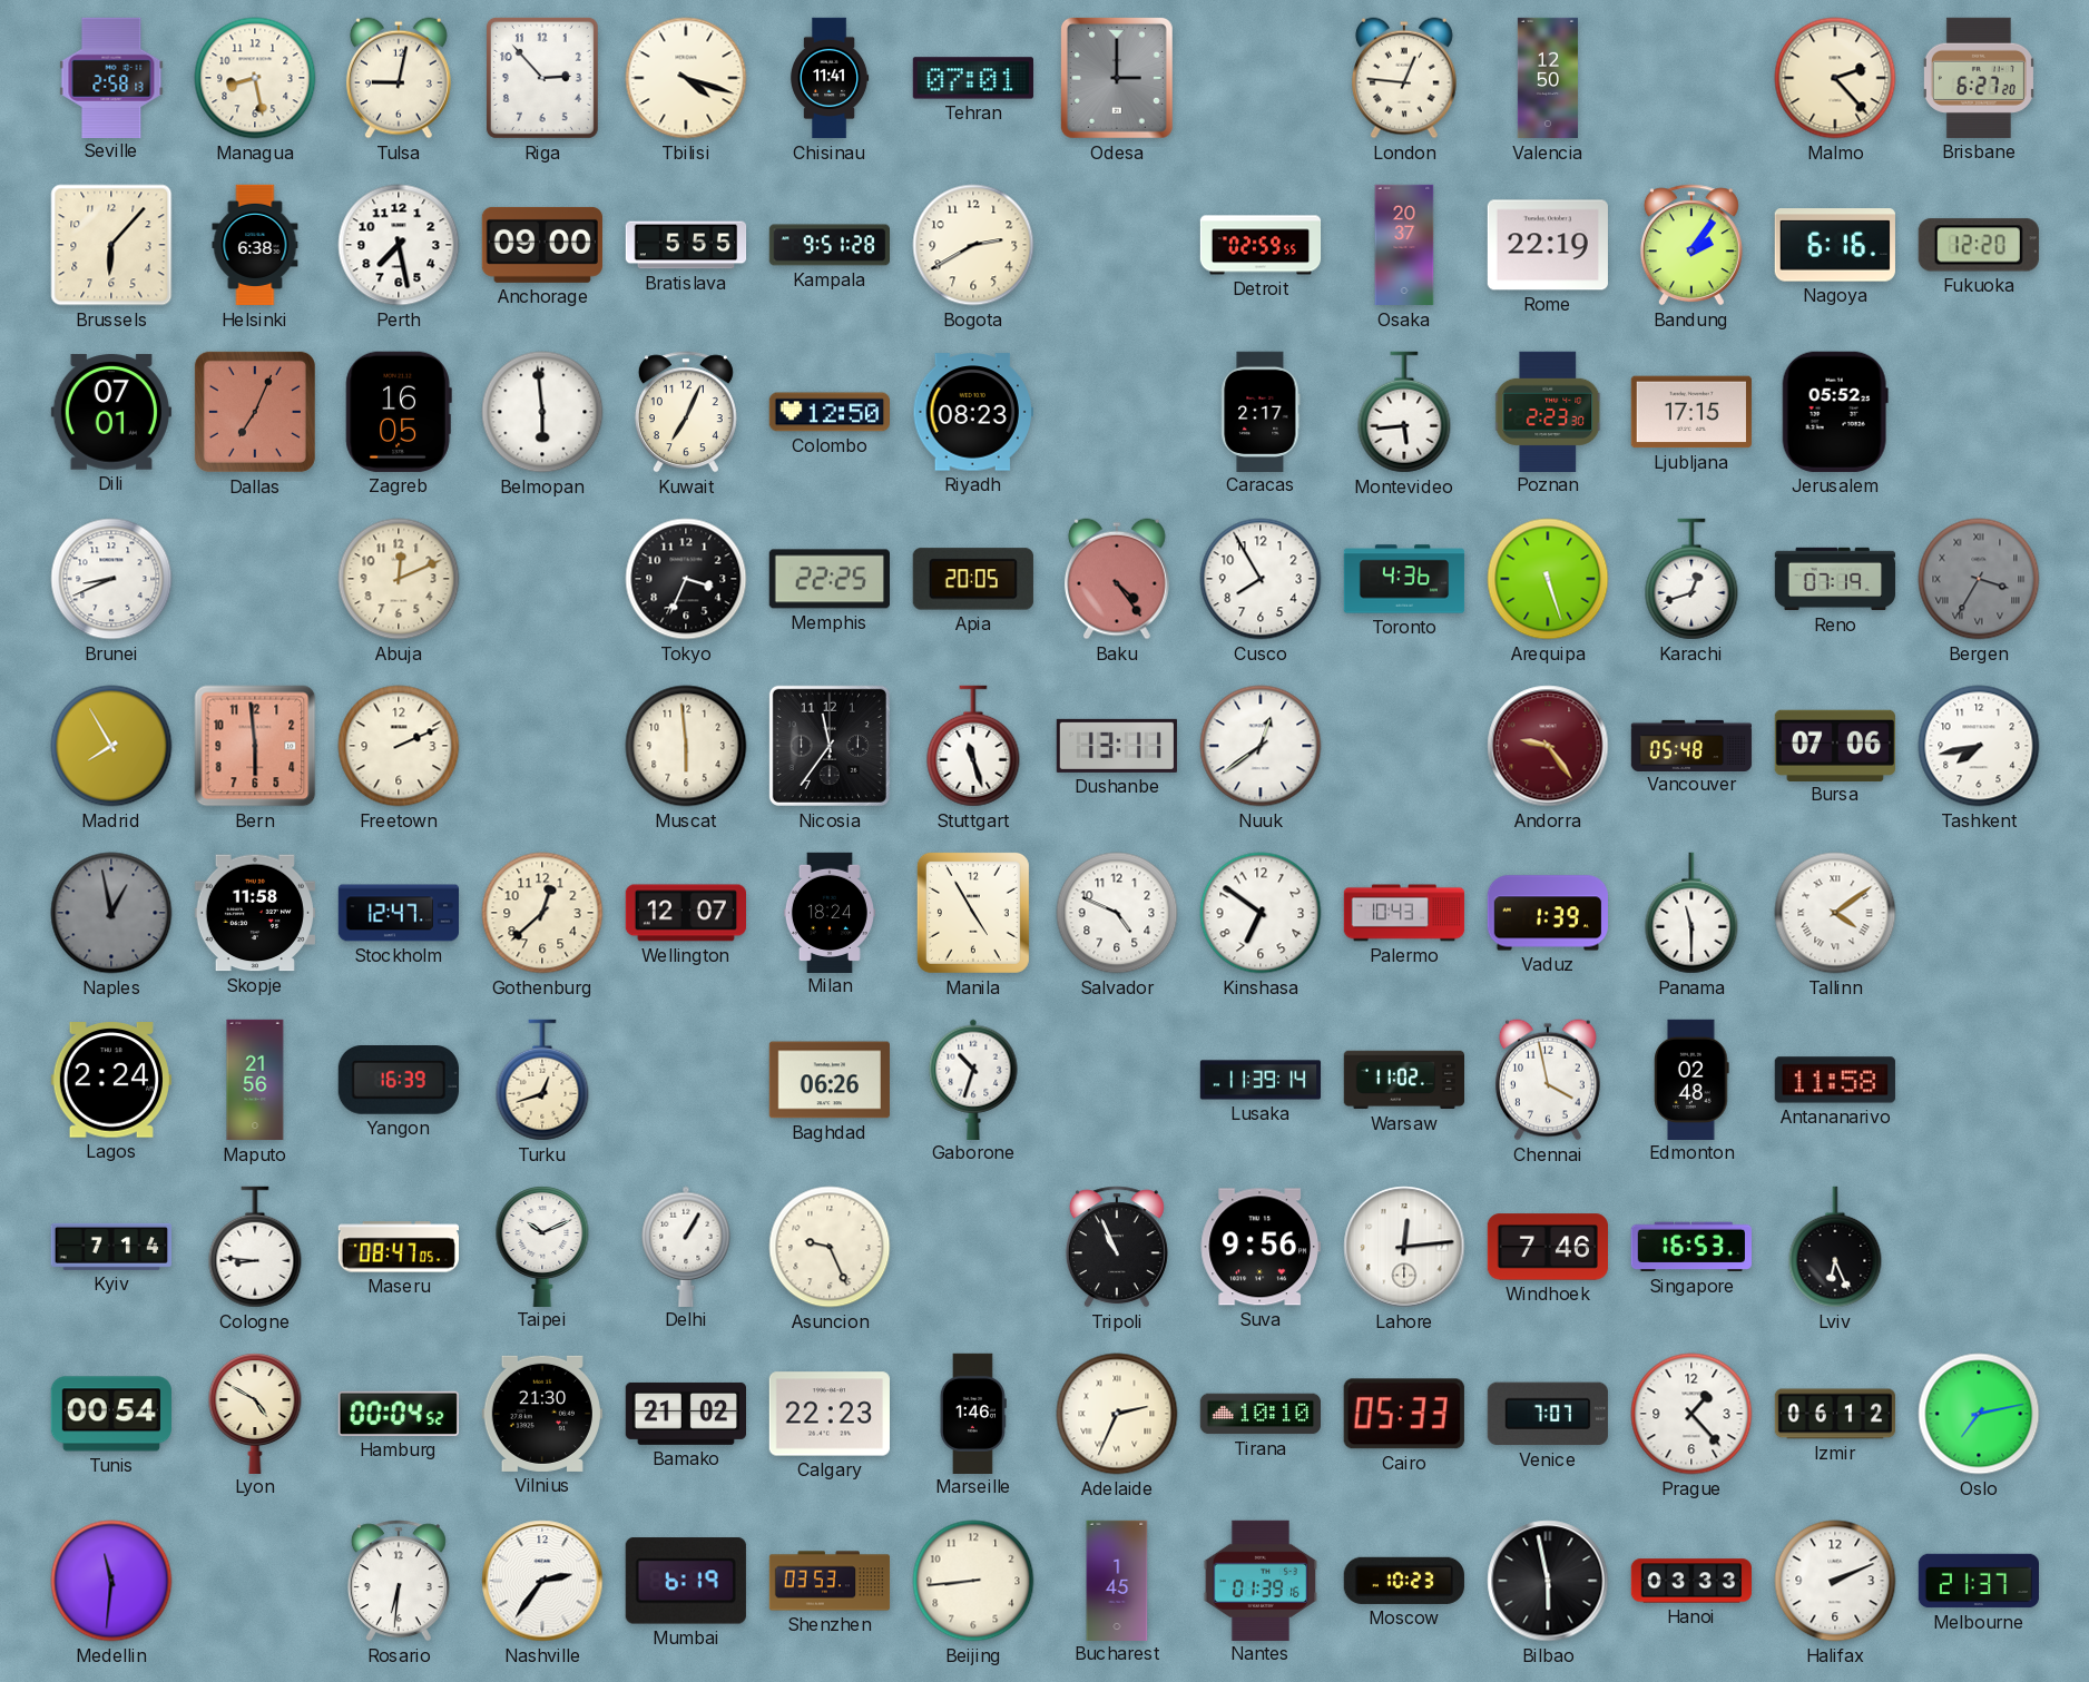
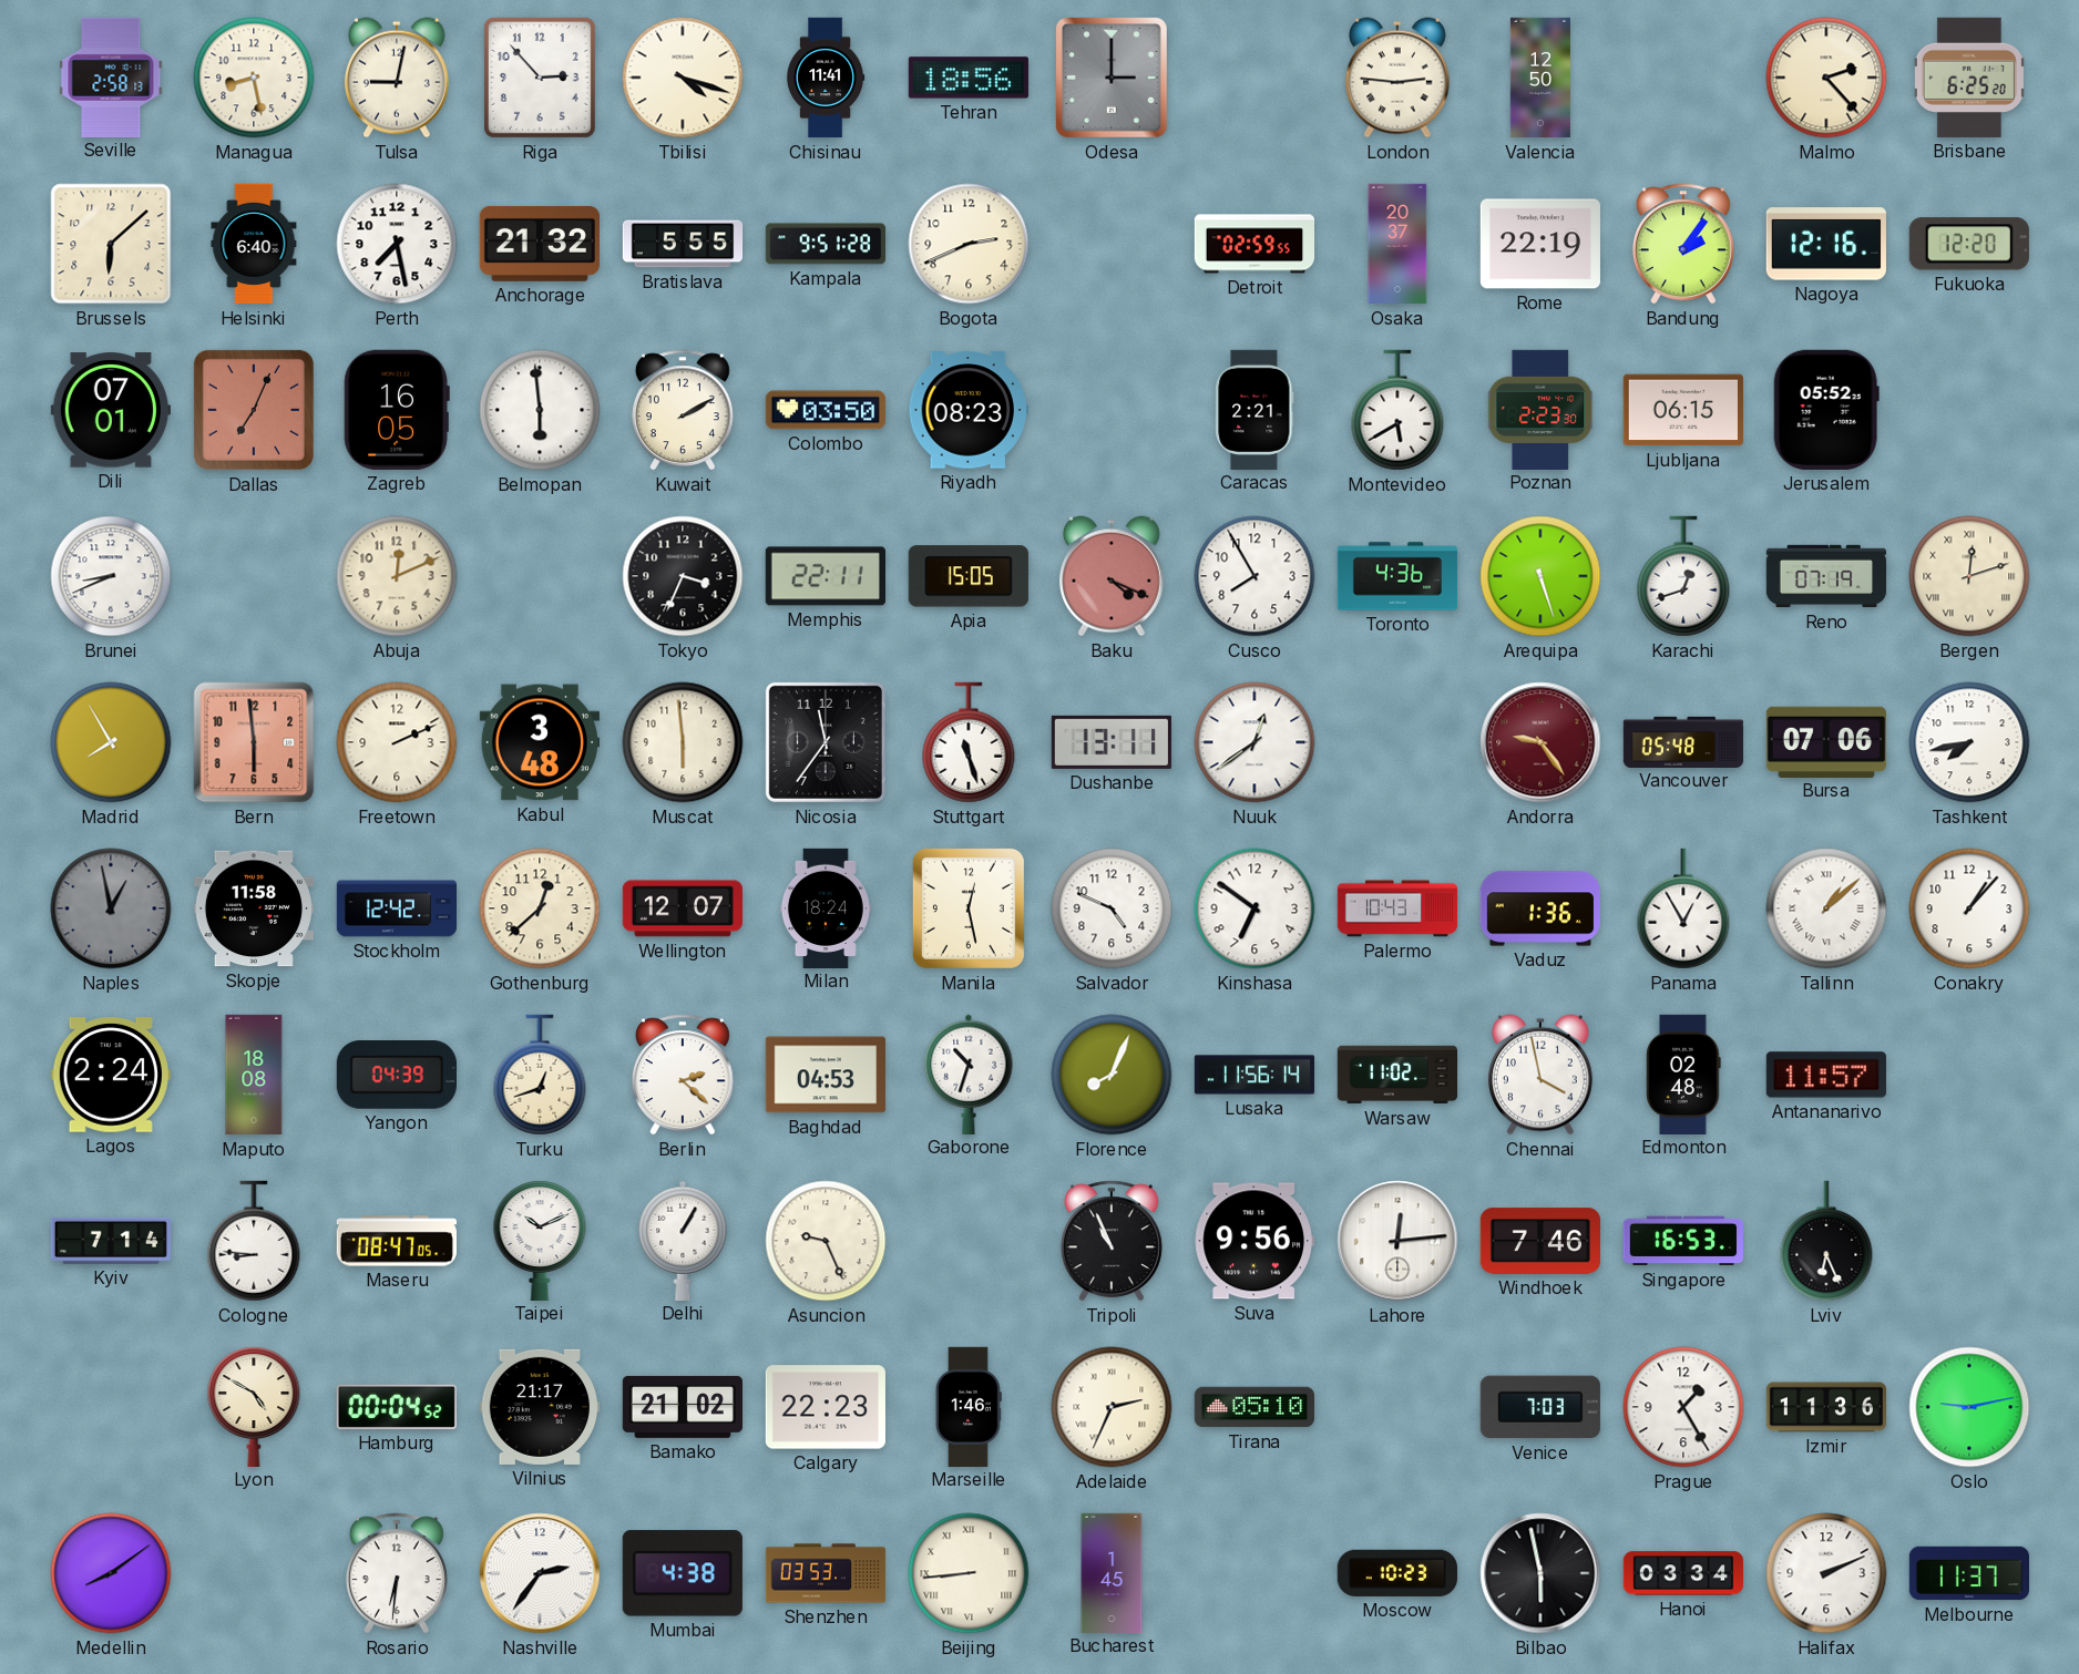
Tehran: 07:01 -> 18:56
London: 12:46 -> 2:46
Brisbane: 6:27 -> 6:25
Brussels: 6:07 -> 6:08
Helsinki: 6:38 -> 6:40
Anchorage: 09:00 -> 21:32
Bogota: 2:40 -> 2:41
Nagoya: 6:16 -> 12:16
Kuwait: 7:04 -> 2:10
Colombo: 12:50 -> 03:50
Caracas: 2:17 -> 2:21
Montevideo: 5:44 -> 5:40
Ljubljana: 17:15 -> 06:15
Memphis: 22:25 -> 22:11
Apia: 20:05 -> 15:05
Baku: 4:24 -> 4:19
Bergen: 3:35 -> 12:12
Bergen dial: grey -> cream
Kabul: none -> 3:48
Stockholm: 12:47 -> 12:42
Manila: 4:55 -> 12:28
Vaduz: 1:39 -> 1:36
Panama: 11:30 -> 12:55
Tallinn: 4:09 -> 1:08
Conakry: none -> 1:07
Maputo: 21:56 -> 18:08
Yangon: 16:39 -> 04:39
Berlin: none -> 2:22
Baghdad: 06:26 -> 04:53
Florence: none -> 8:04
Lusaka: 11:39 -> 11:56
Antananarivo: 11:58 -> 11:57
Tunis: 00:54 -> none
Vilnius: 21:30 -> 21:17
Tirana: 10:10 -> 05:10
Cairo: 05:33 -> none
Venice: 7:07 -> 7:03
Prague: 1:23 -> 1:25
Izmir: 06:12 -> 11:36
Oslo: 7:13 -> 9:13
Medellin: 11:31 -> 8:09
Mumbai: 6:19 -> 4:38
Beijing numerals: Arabic -> Roman
Nantes: 01:39 -> none
Hanoi: 03:33 -> 03:34
Melbourne: 21:37 -> 11:37
